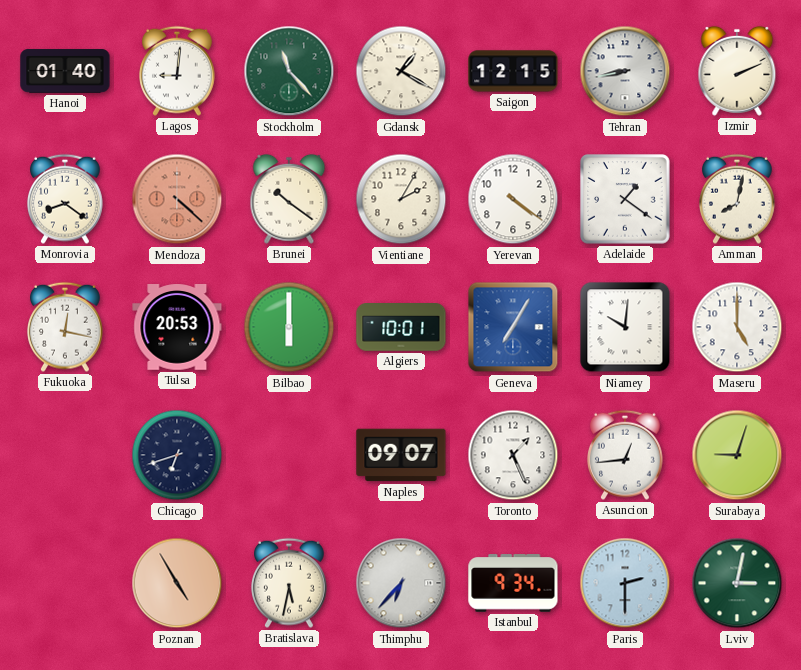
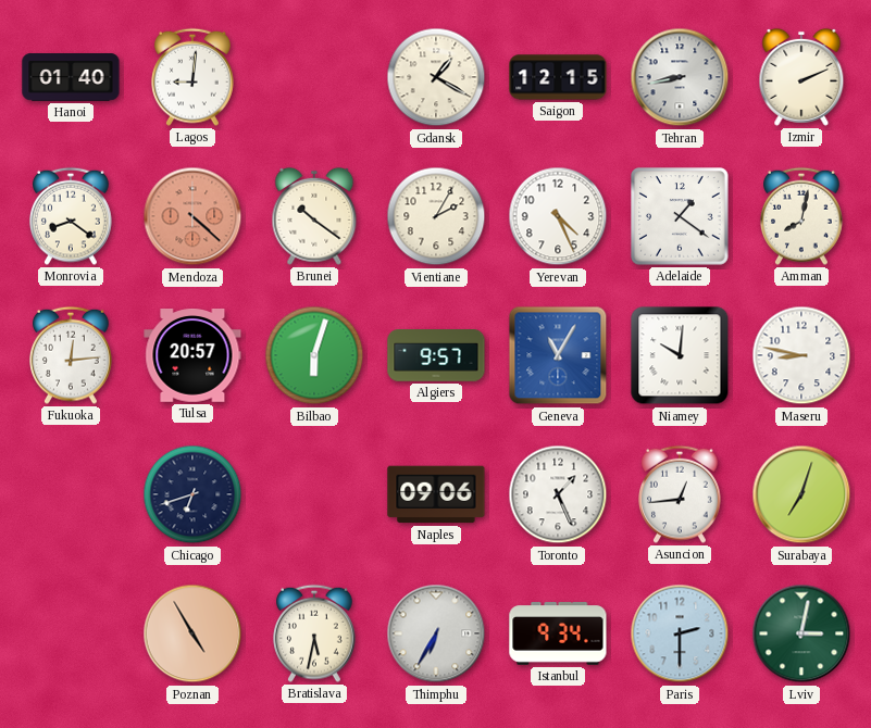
Stockholm: 11:23 -> none
Yerevan: 4:21 -> 4:26
Fukuoka: 12:17 -> 12:14
Tulsa: 20:53 -> 20:57
Bilbao: 6:00 -> 6:03
Algiers: 10:01 -> 9:57
Geneva: 7:05 -> 11:05
Maseru: 5:00 -> 8:47
Naples: 09:07 -> 09:06
Surabaya: 9:03 -> 7:03
Thimphu: 6:37 -> 6:35
